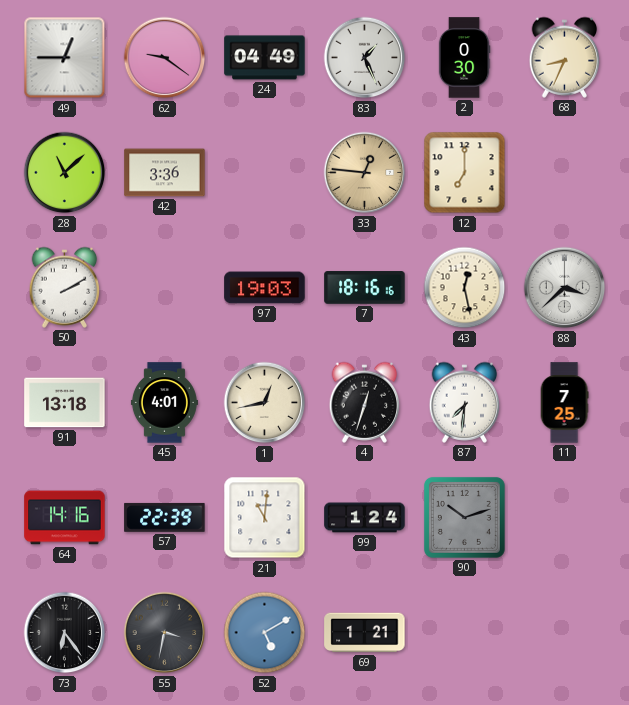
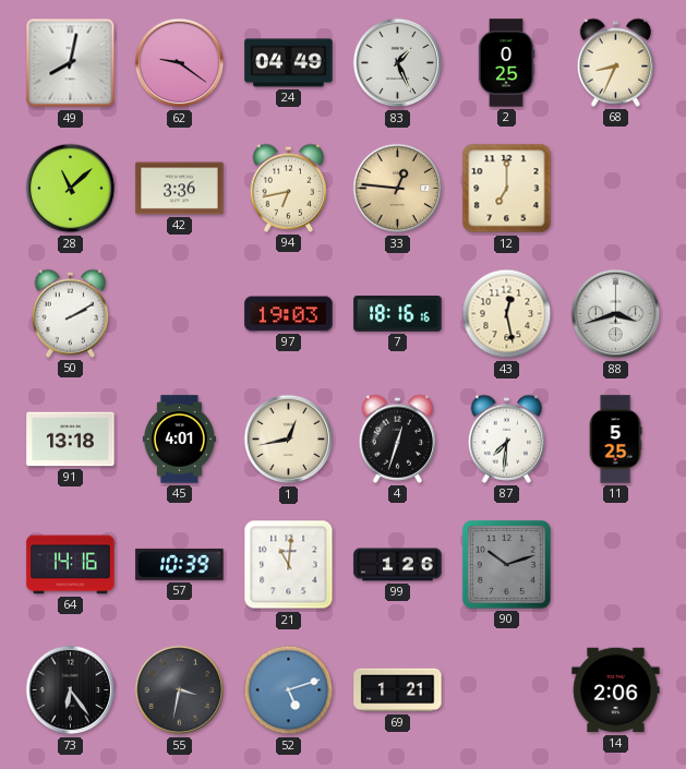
49: 12:45 -> 8:02
2: 0:30 -> 0:25
94: none -> 6:43
88: 3:38 -> 3:42
11: 7:25 -> 5:25
57: 22:39 -> 10:39
99: 1:24 -> 1:26
52: 5:10 -> 5:12
14: none -> 2:06
